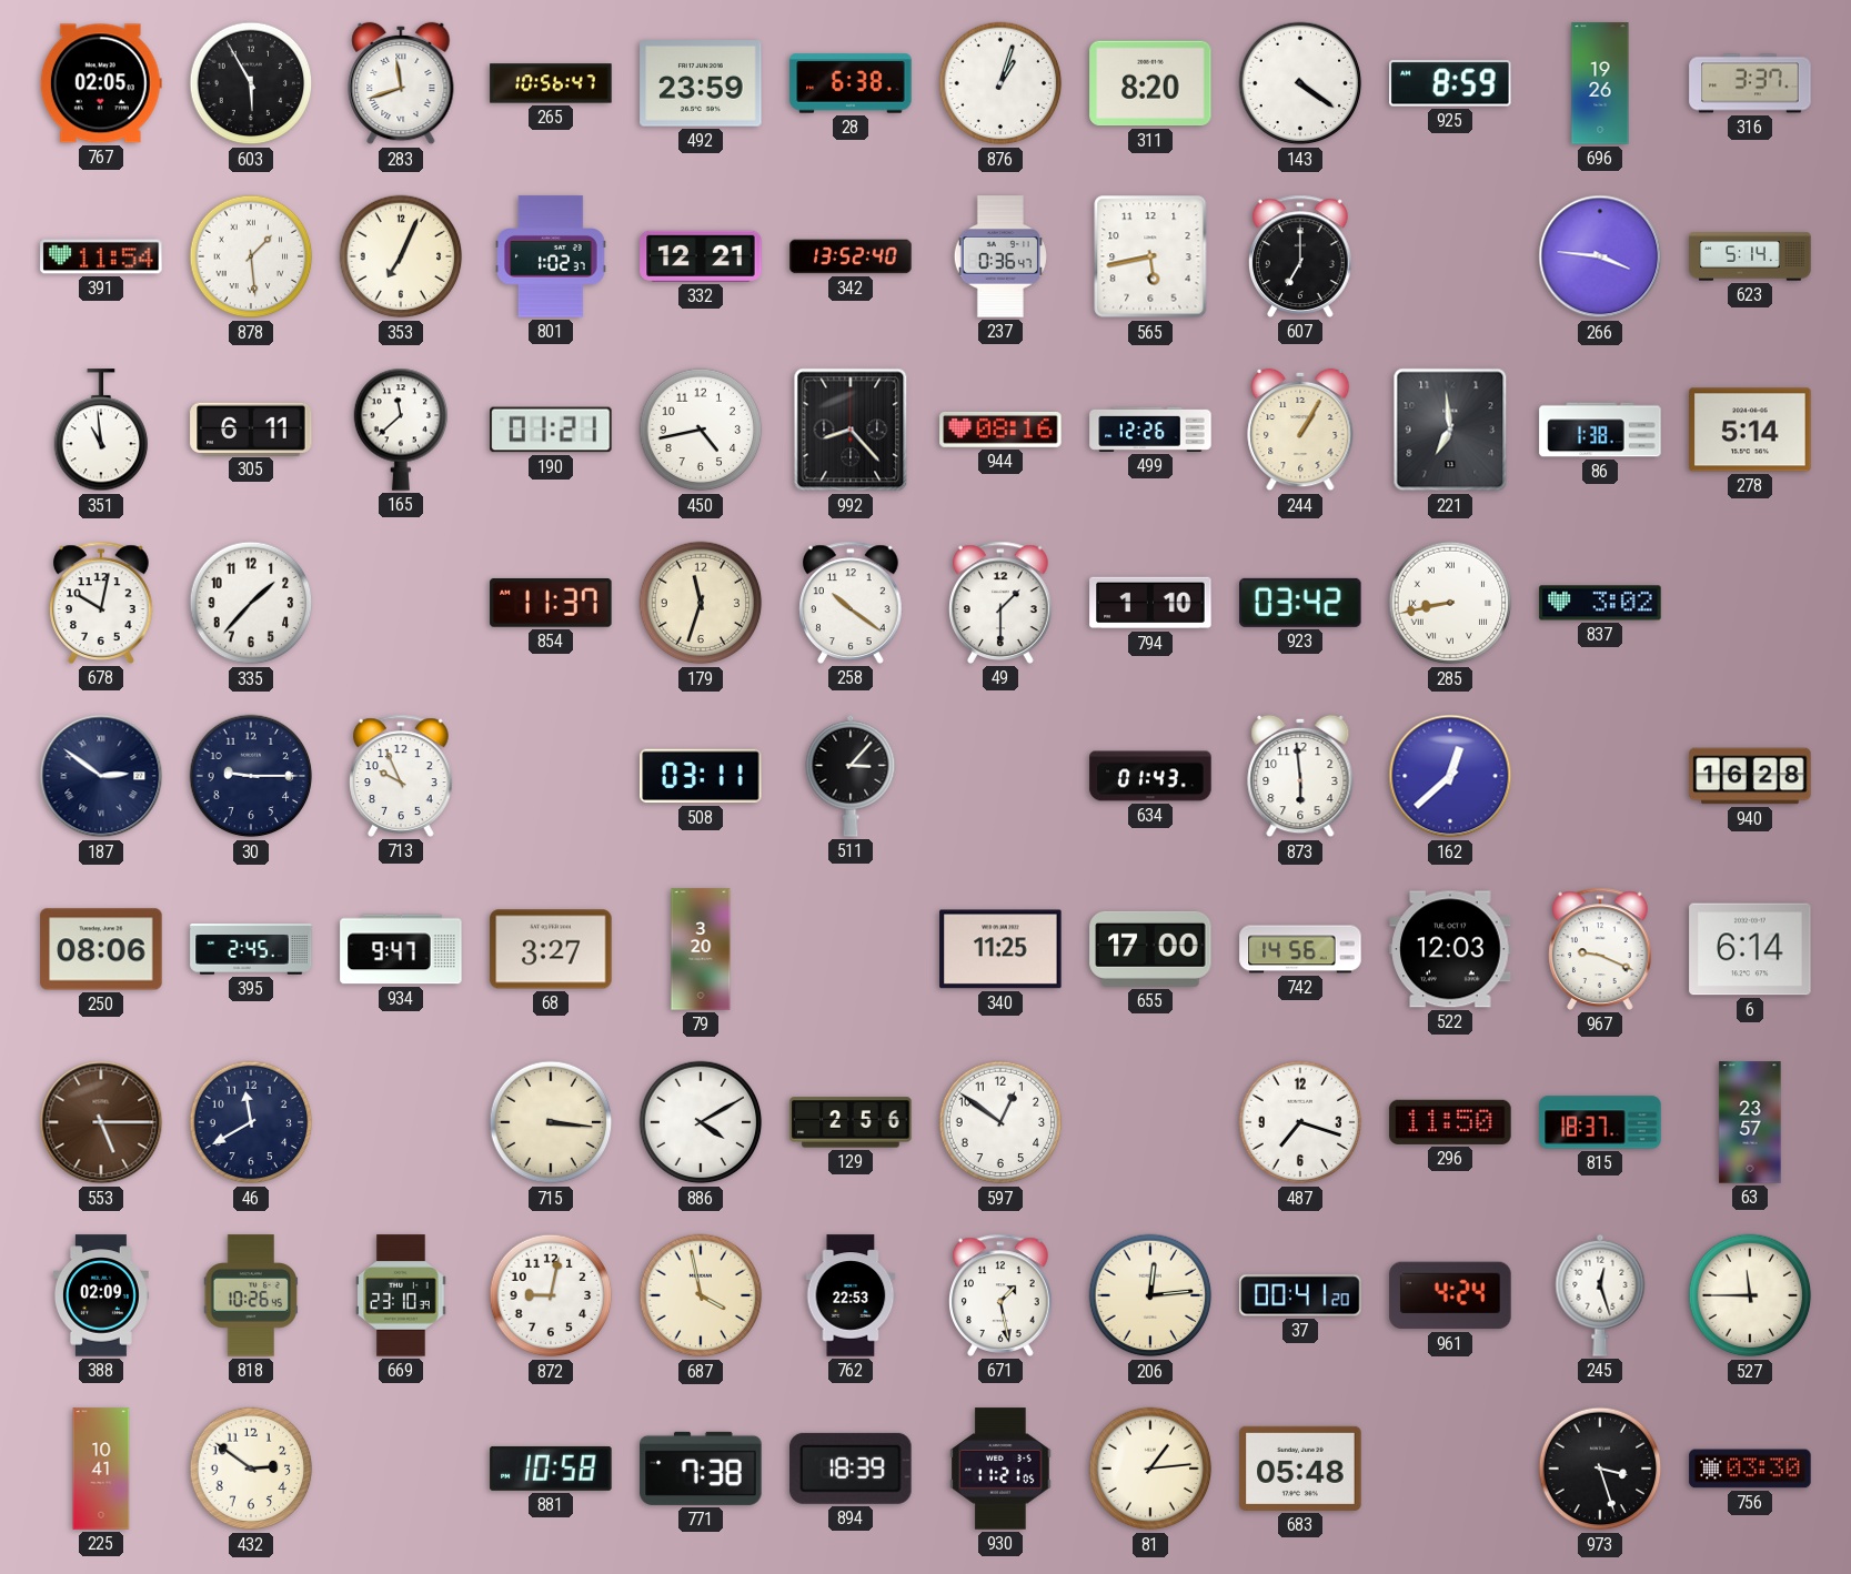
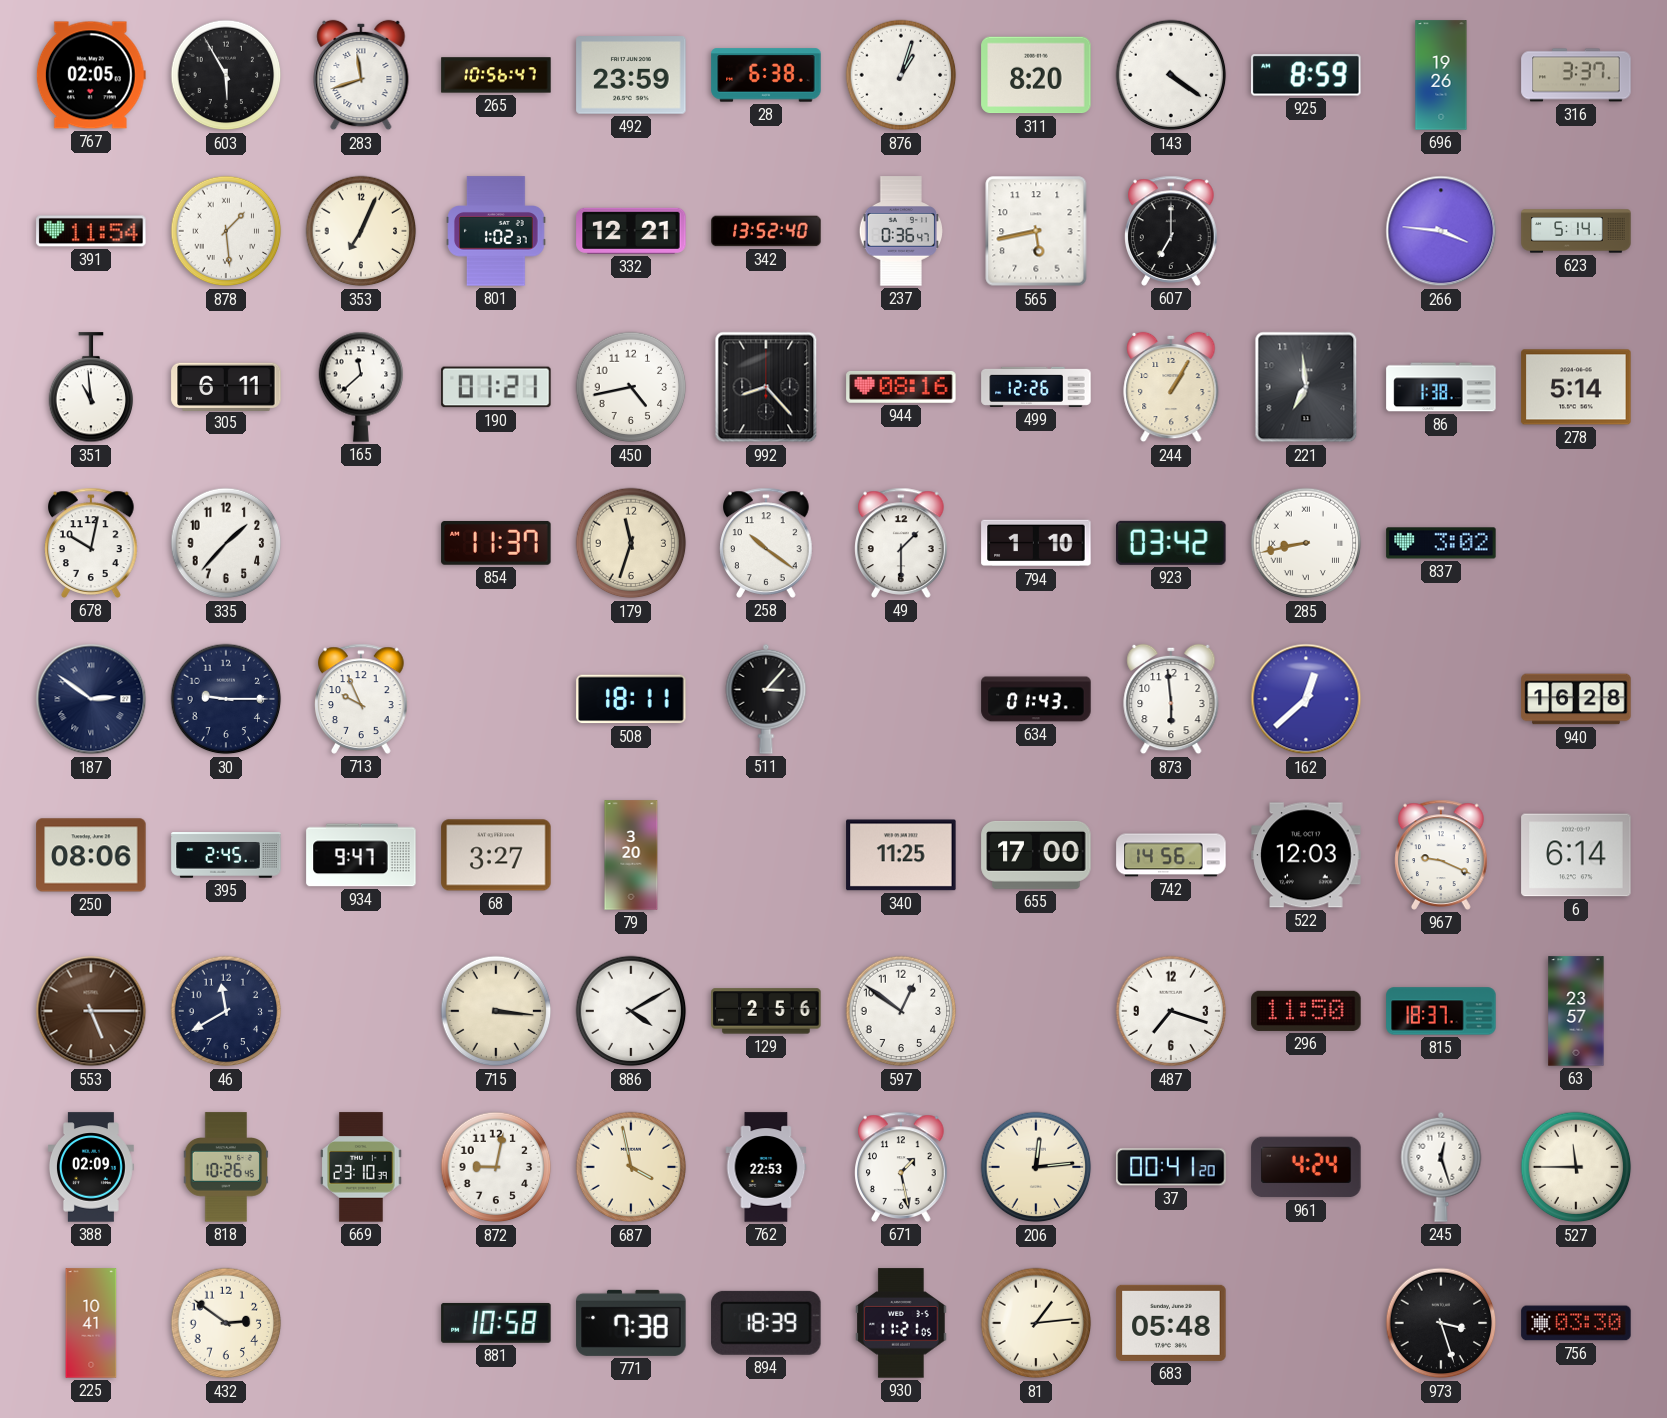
508: 03:11 -> 18:11
